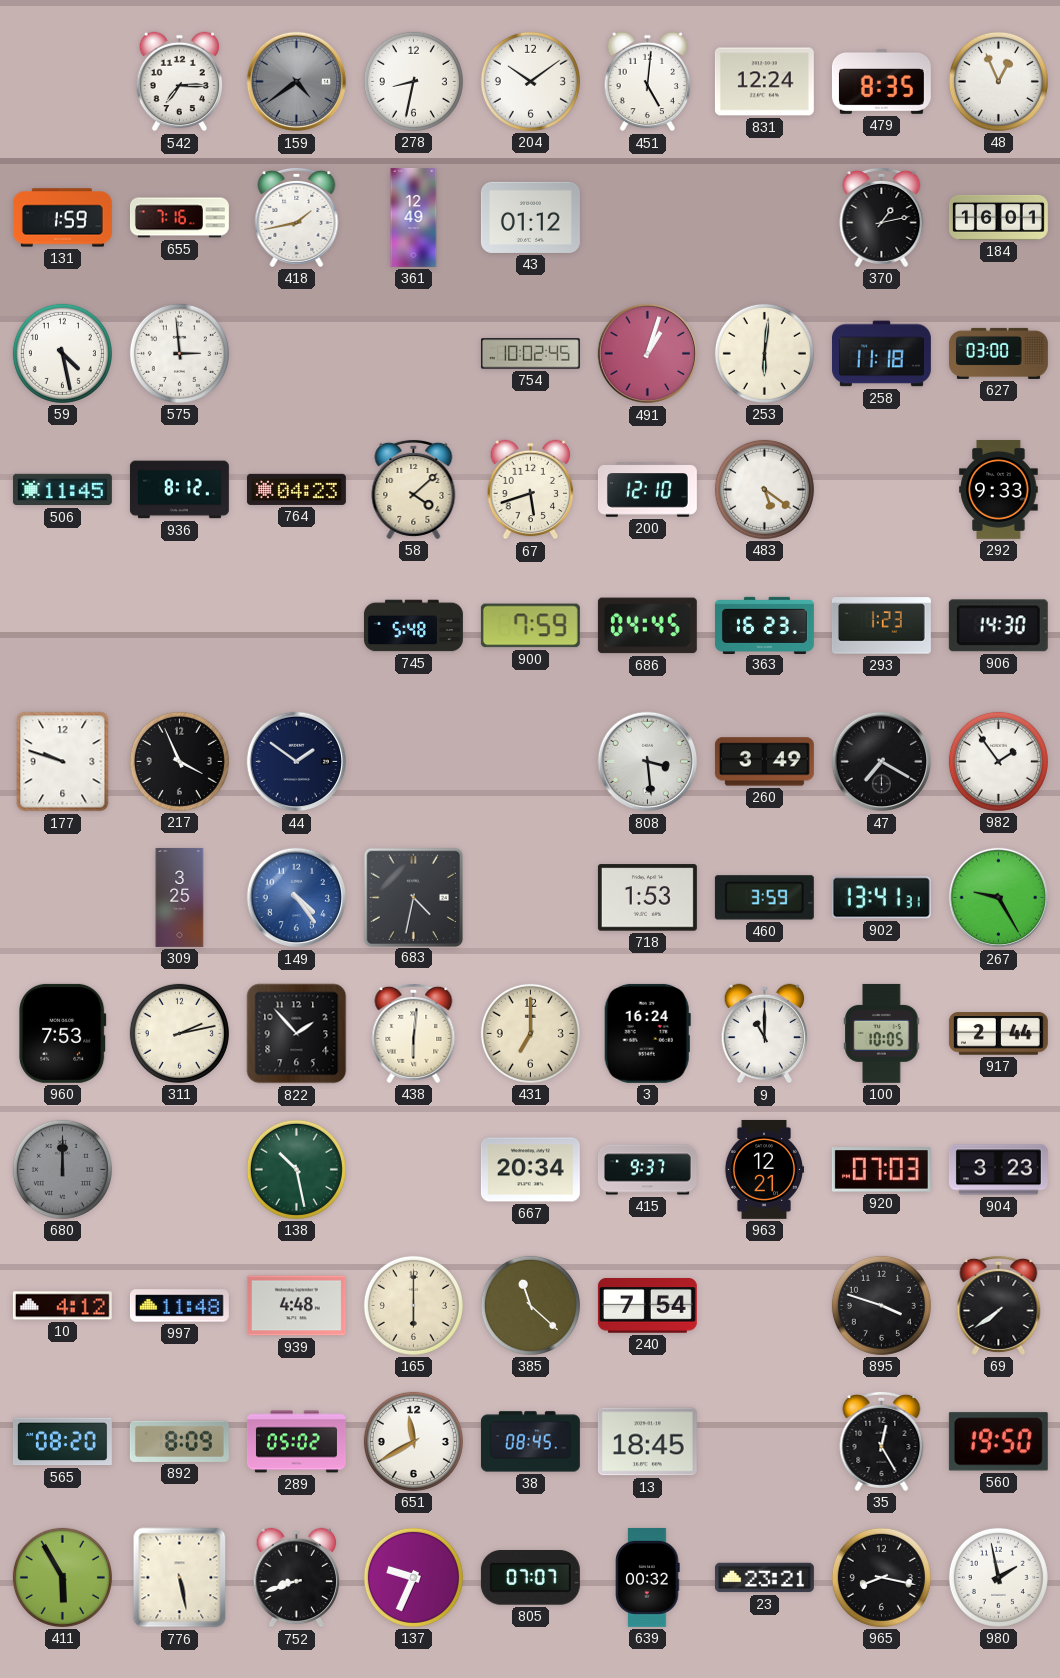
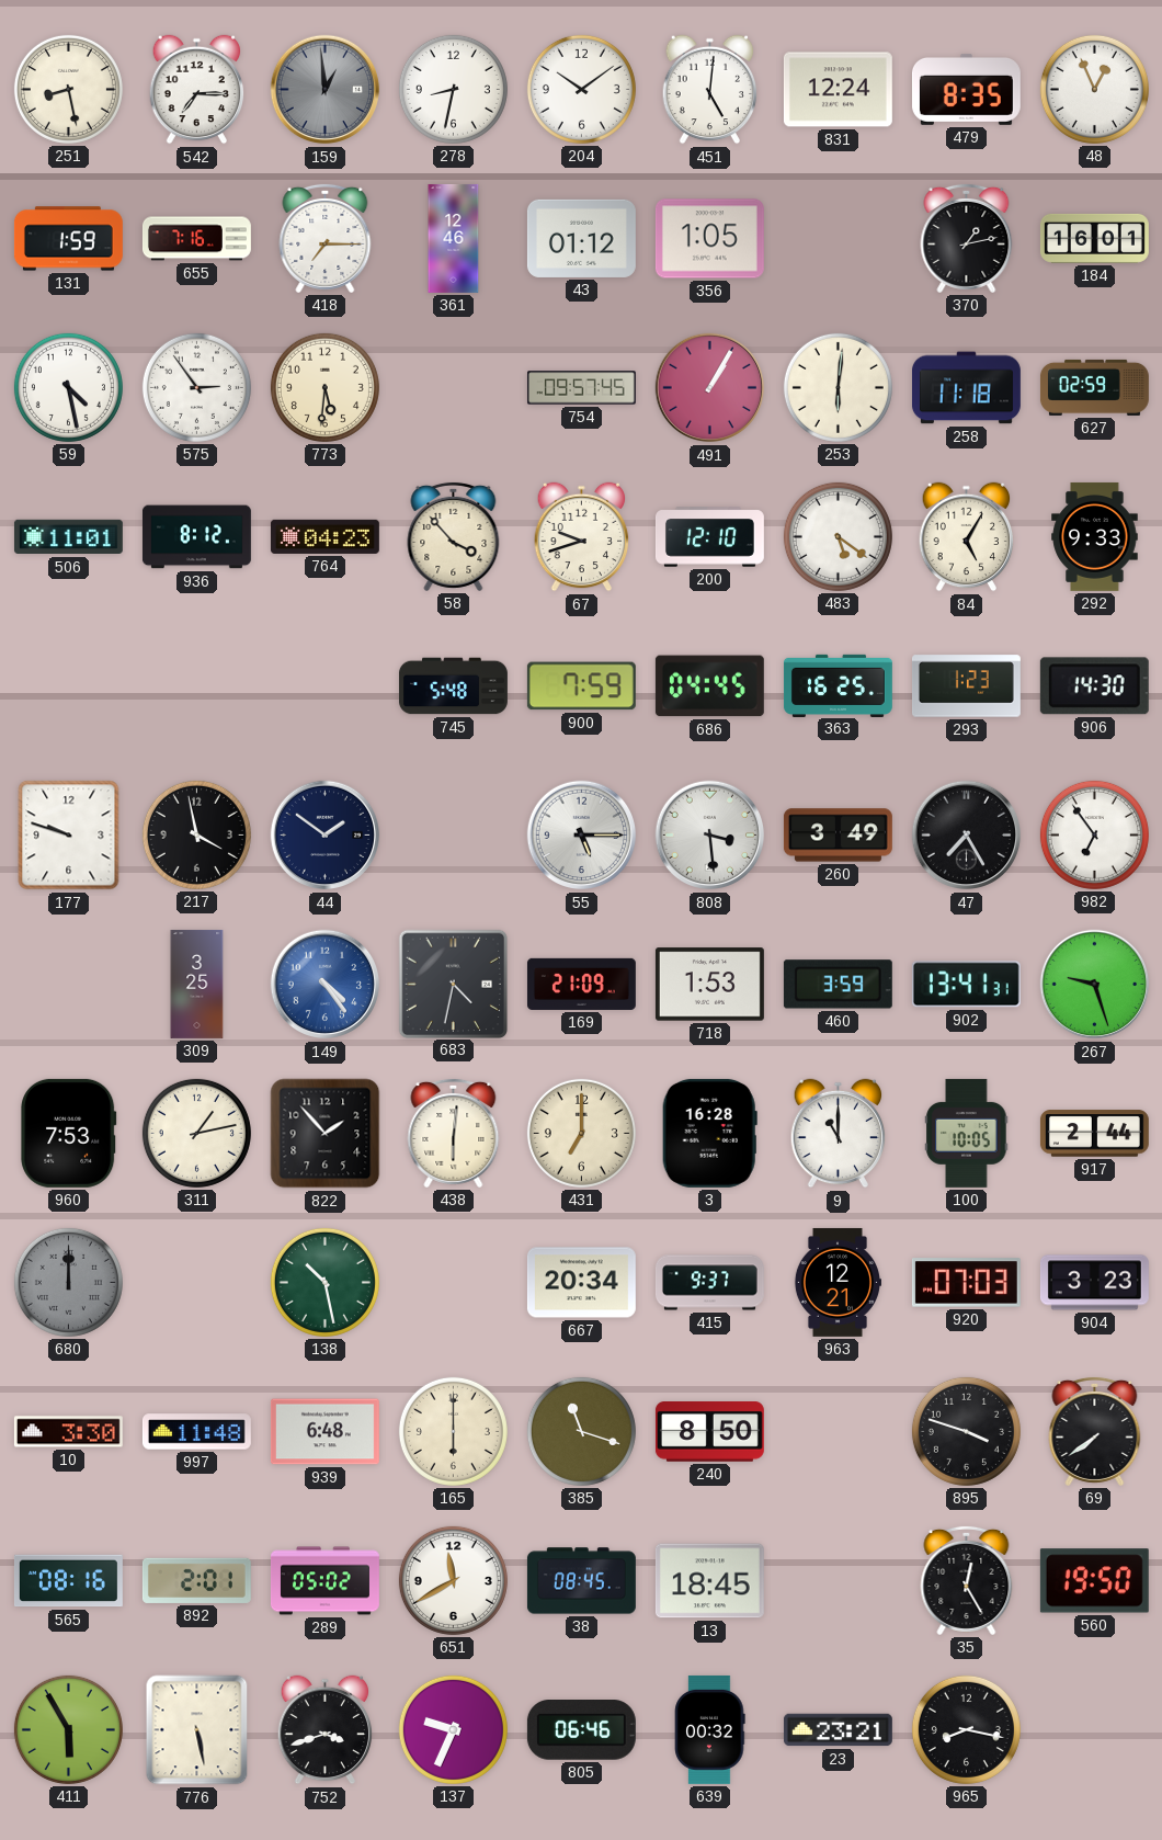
251: none -> 8:28
159: 4:39 -> 12:59
418: 1:43 -> 7:15
361: 12:49 -> 12:46
356: none -> 1:05
575: 2:59 -> 2:54
773: none -> 5:31
754: 10:02 -> 09:57
491: 1:03 -> 1:05
627: 03:00 -> 02:59
506: 11:45 -> 11:01
58: 4:08 -> 3:53
67: 5:42 -> 9:42
84: none -> 5:05
363: 16:23 -> 16:25
217: 3:56 -> 3:58
55: none -> 5:15
47: 7:20 -> 7:25
982: 1:54 -> 6:54
169: none -> 21:09
267: 9:25 -> 9:27
311: 2:13 -> 1:13
3: 16:24 -> 16:28
10: 4:12 -> 3:30
939: 4:48 -> 6:48
385: 11:22 -> 11:18
240: 7:54 -> 8:50
565: 08:20 -> 08:16
892: 8:09 -> 2:01
752: 8:42 -> 3:42
805: 07:07 -> 06:46
980: 1:58 -> none
